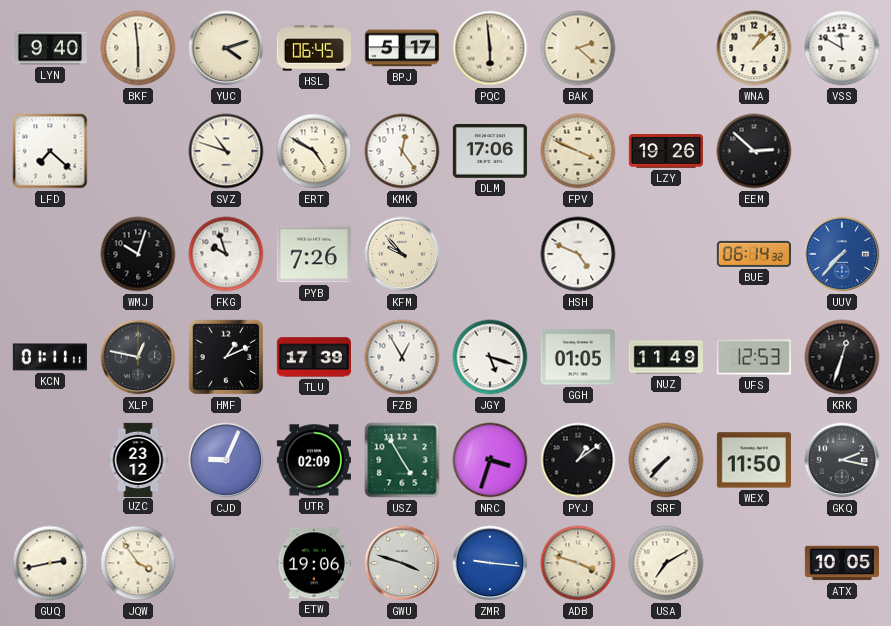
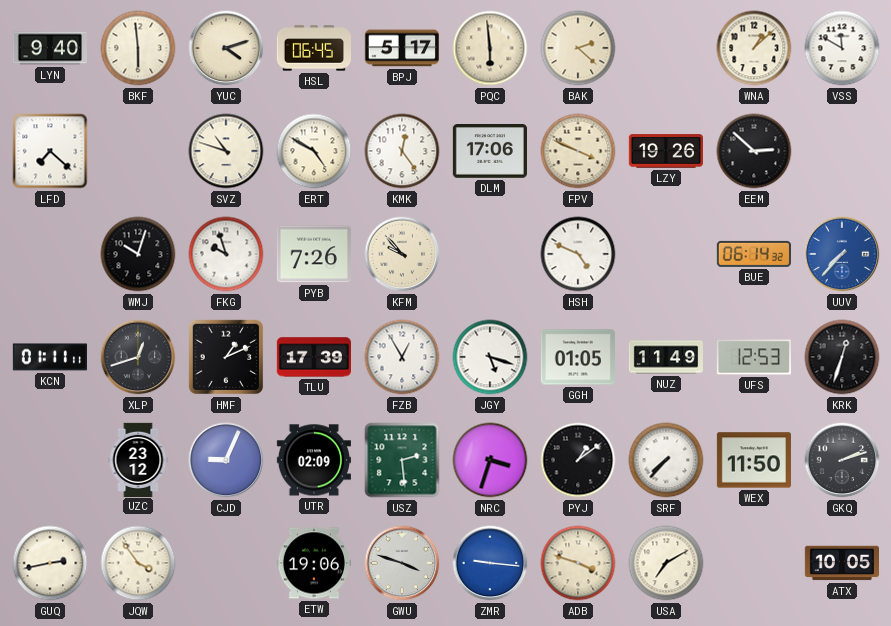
XLP: 12:47 -> 12:42
USZ: 4:55 -> 2:29
GKQ: 2:17 -> 2:12
